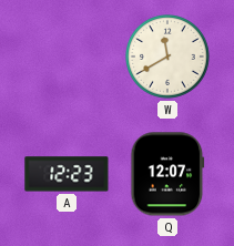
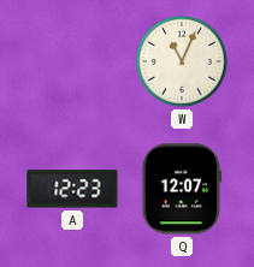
W: 11:40 -> 11:04
